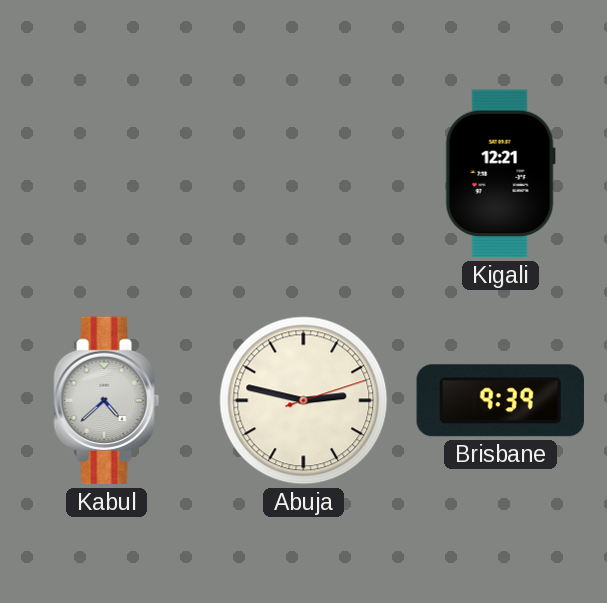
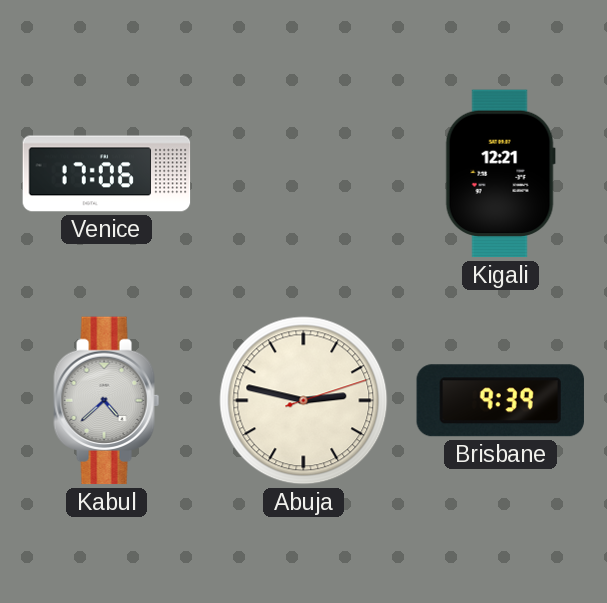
Venice: none -> 17:06
